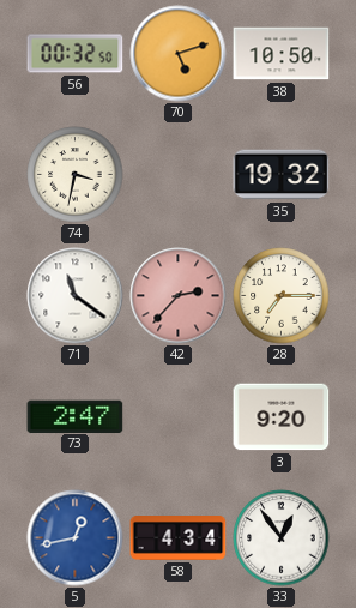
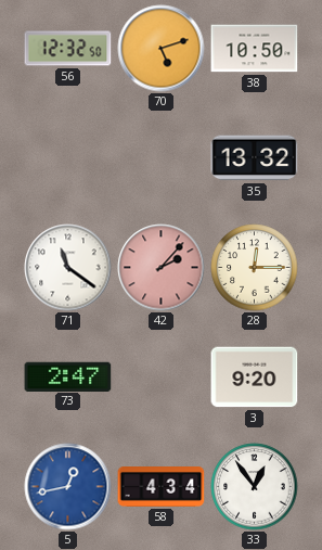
56: 00:32 -> 12:32
74: 3:32 -> none
35: 19:32 -> 13:32
42: 2:37 -> 2:07
28: 7:15 -> 12:15
